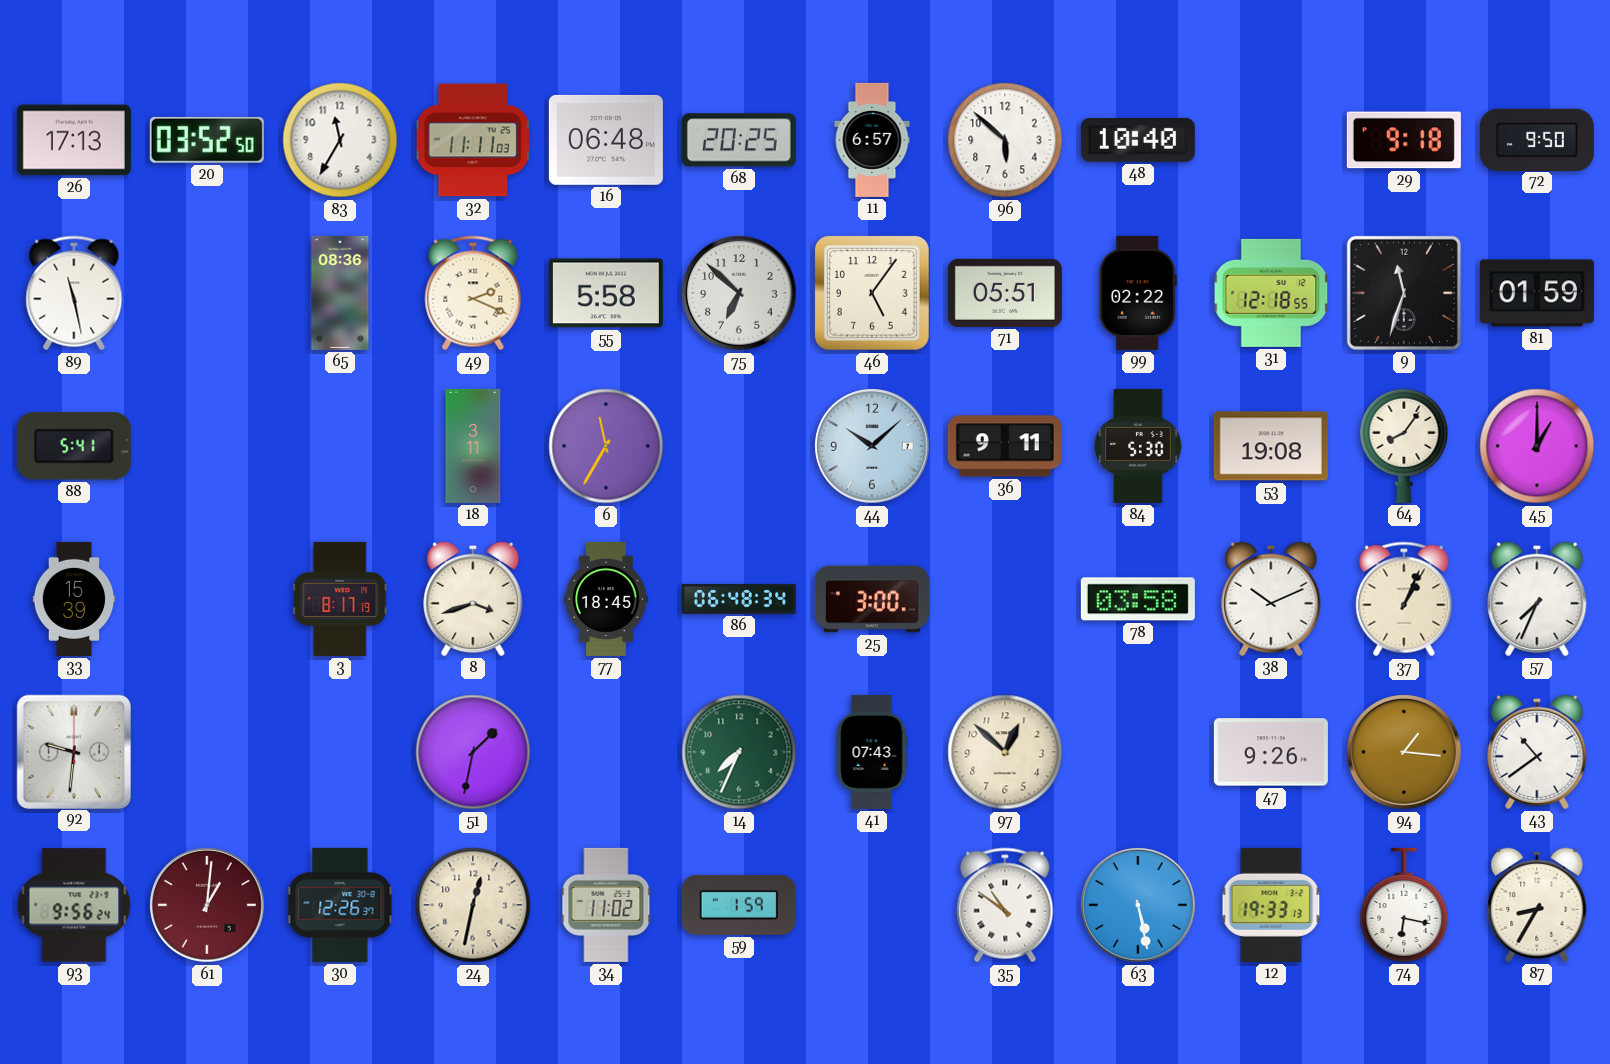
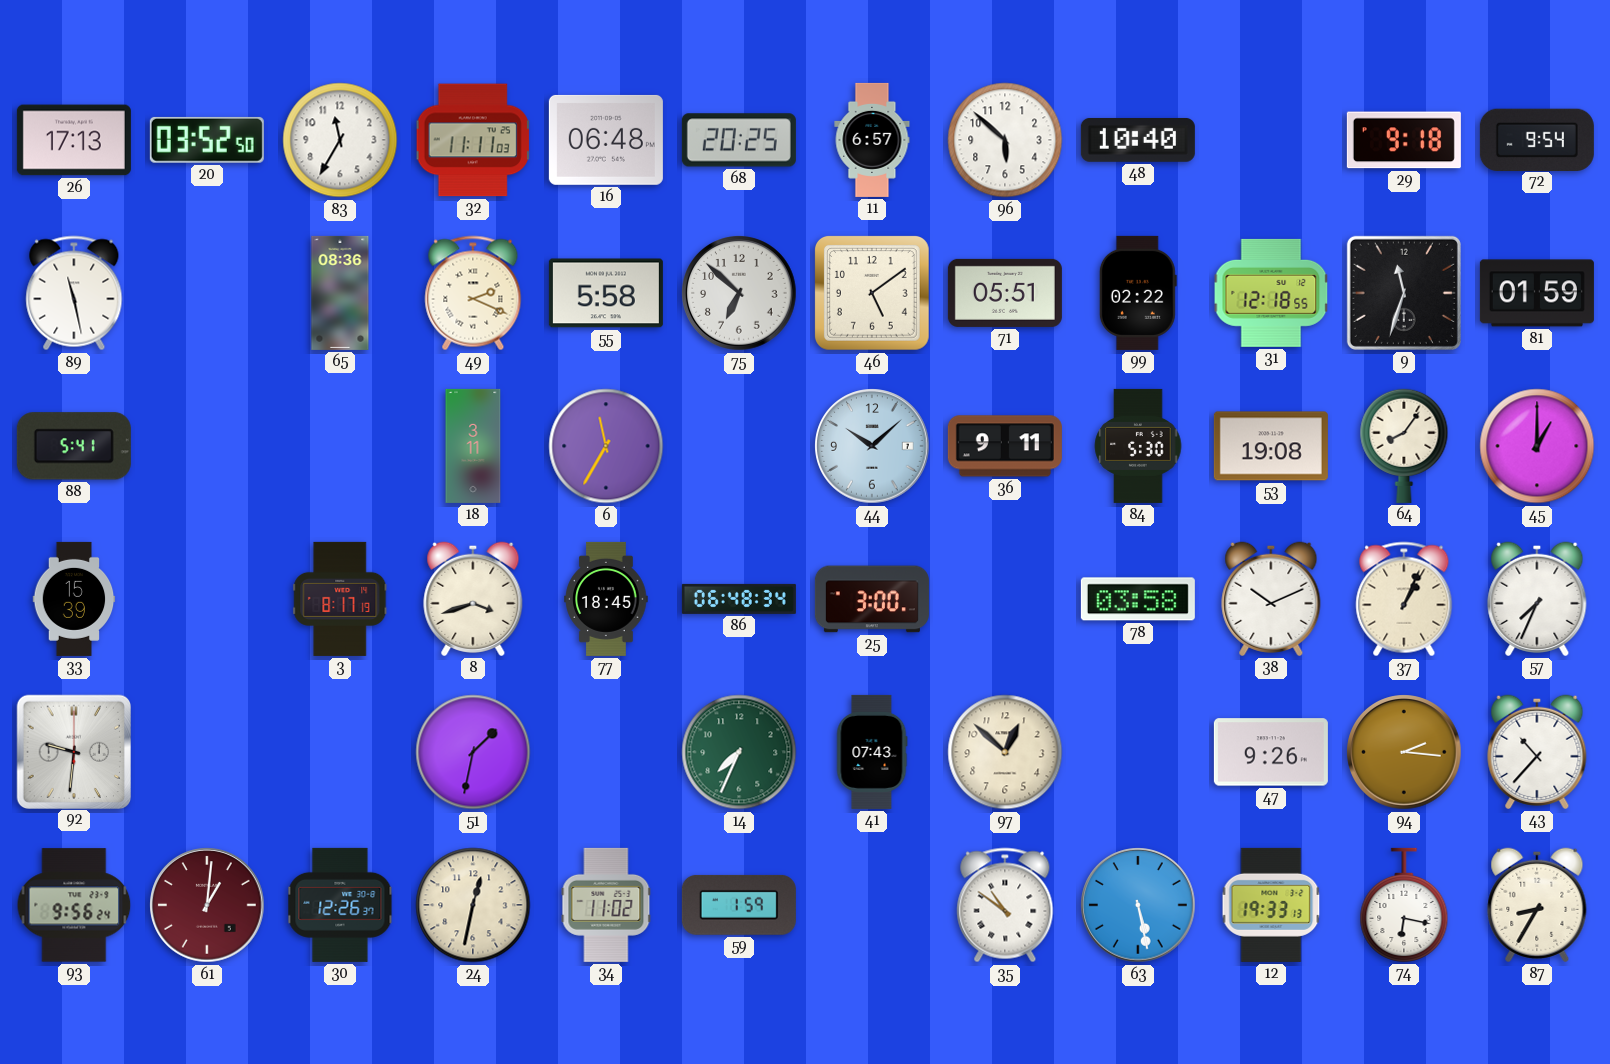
72: 9:50 -> 9:54
46: 5:06 -> 5:09
94: 1:16 -> 2:16
43: 10:39 -> 10:37
